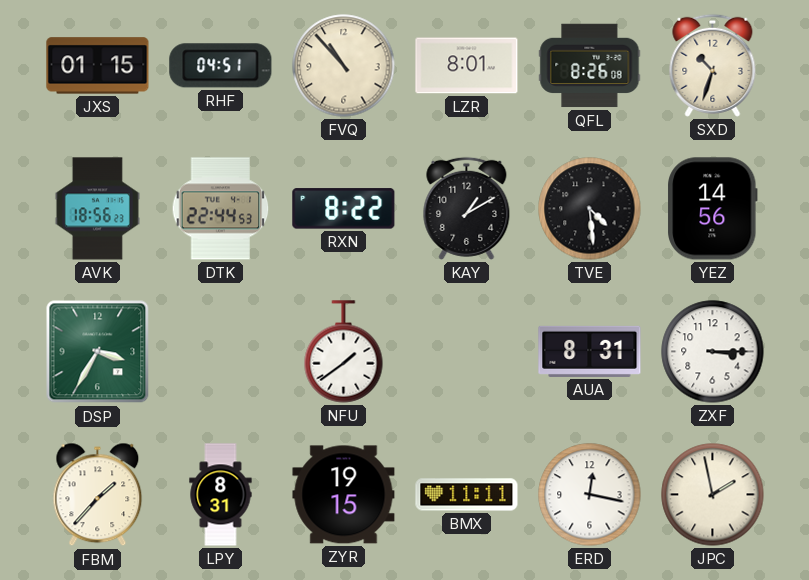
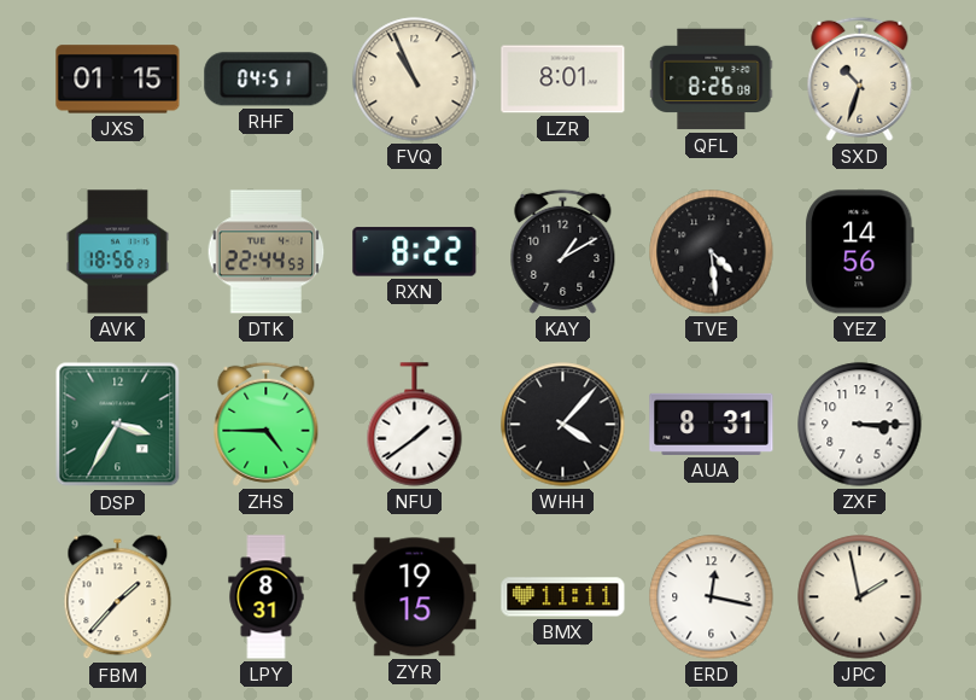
FVQ: 10:53 -> 10:56
ZHS: none -> 4:45
WHH: none -> 4:07
